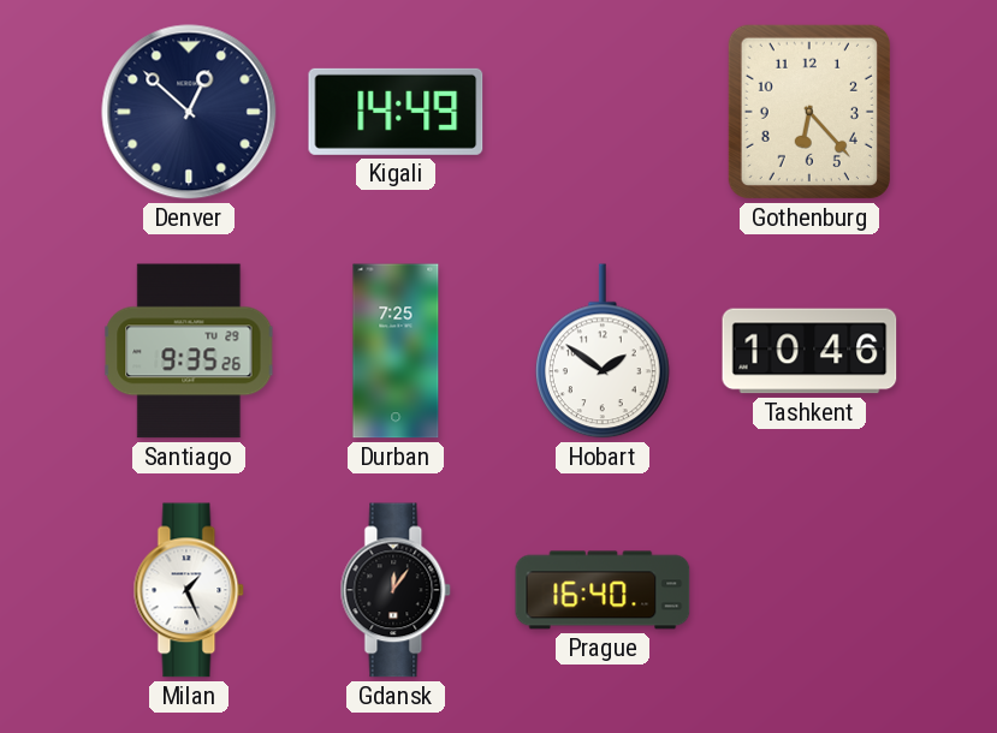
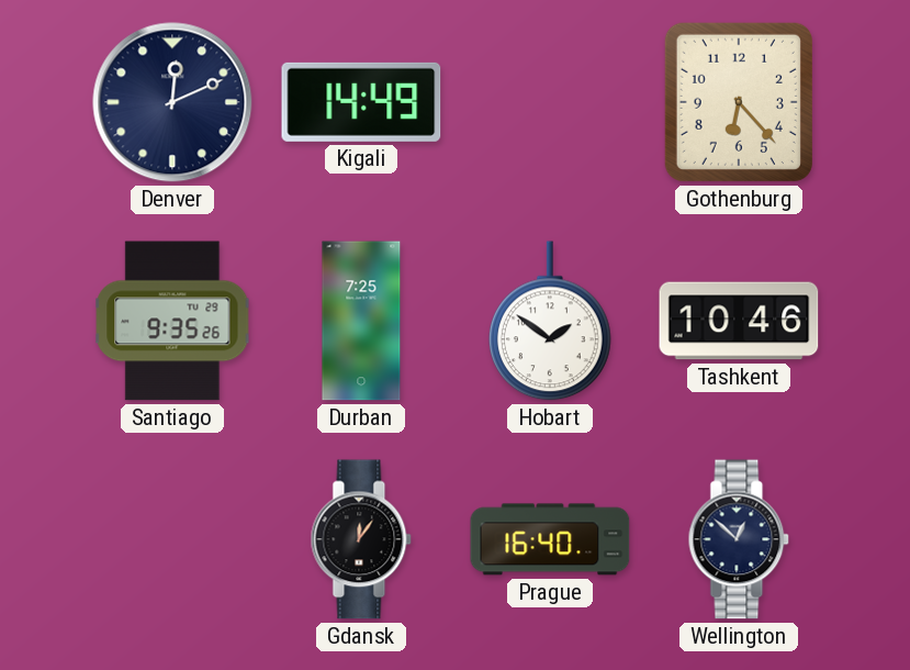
Denver: 12:52 -> 12:11
Milan: 1:26 -> none
Wellington: none -> 12:52
